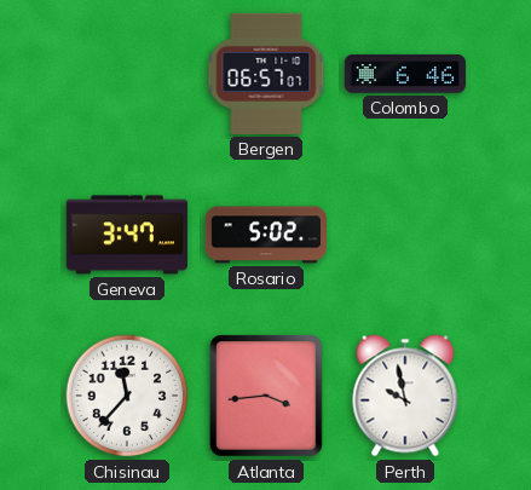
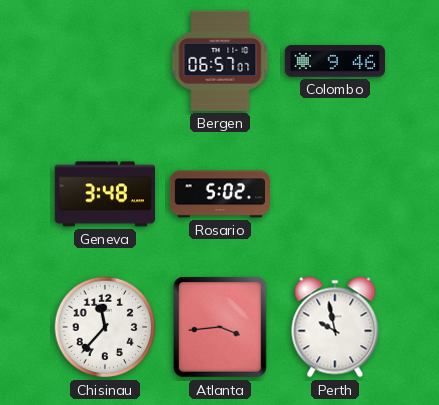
Colombo: 6:46 -> 9:46
Geneva: 3:47 -> 3:48
